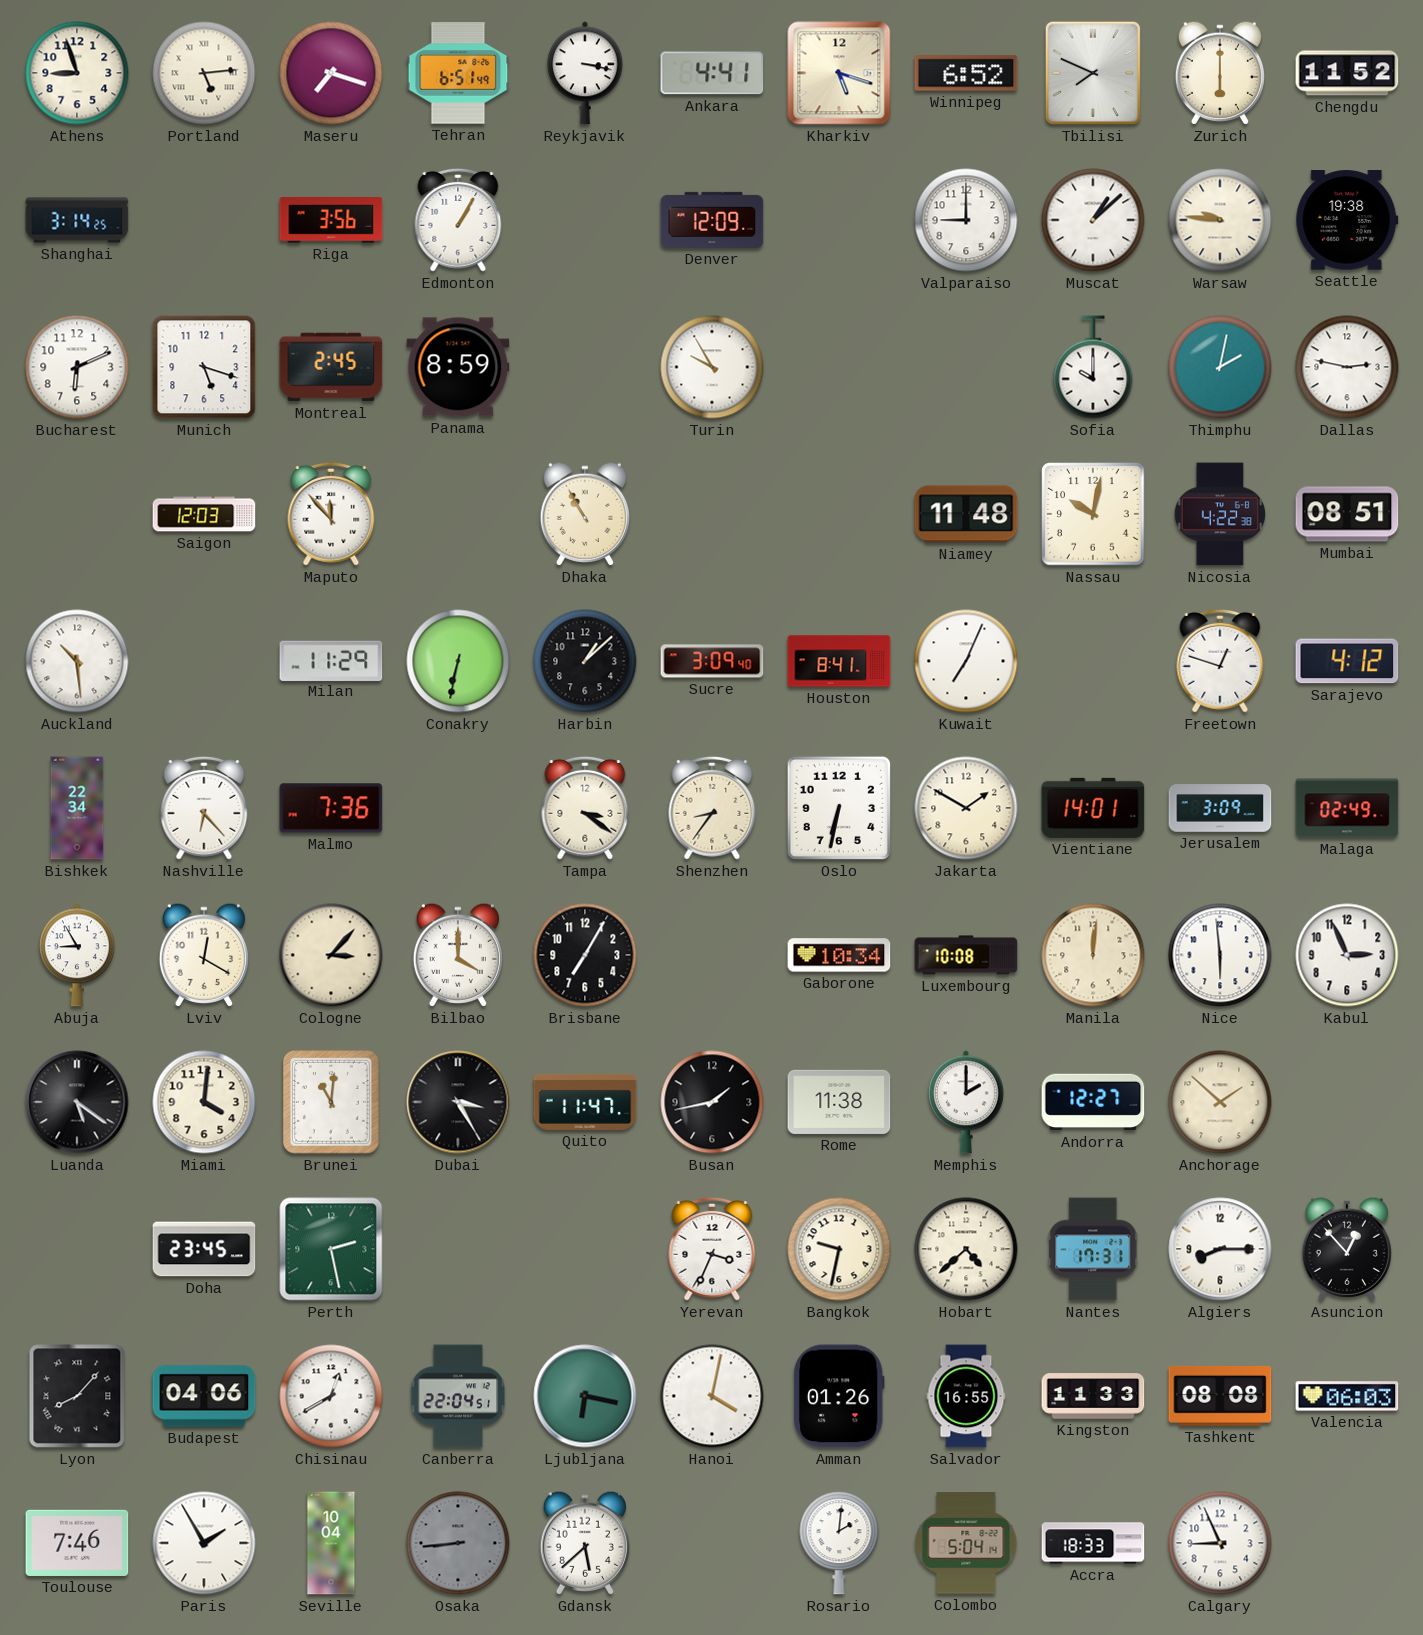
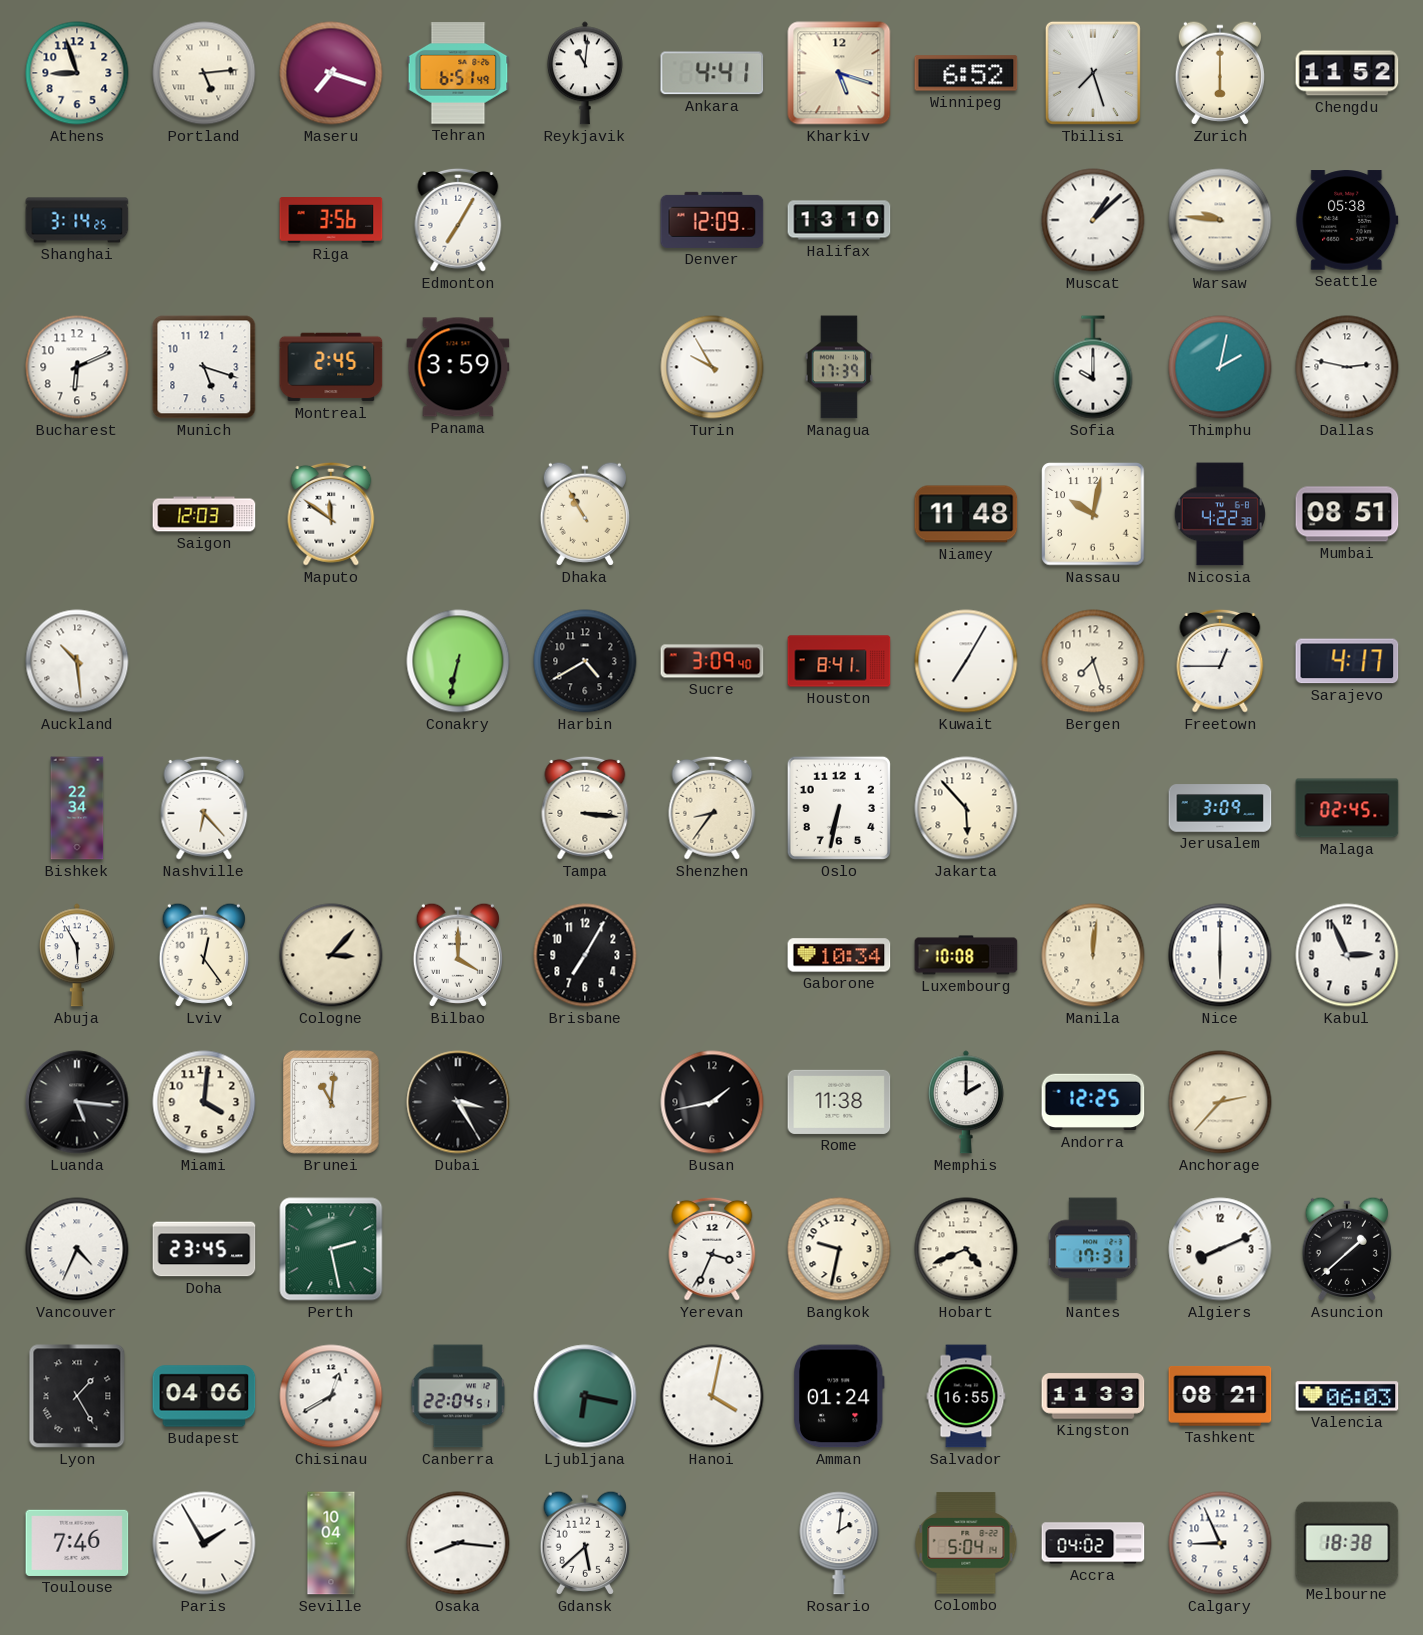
Reykjavik: 3:17 -> 11:01
Tbilisi: 7:49 -> 7:27
Edmonton: 1:05 -> 7:05
Halifax: none -> 13:10
Valparaiso: 9:00 -> none
Seattle: 19:38 -> 05:38
Panama: 8:59 -> 3:59
Managua: none -> 17:39
Maputo: 11:53 -> 11:51
Milan: 11:29 -> none
Harbin: 1:08 -> 4:40
Kuwait: 7:04 -> 7:05
Bergen: none -> 7:27
Freetown: 12:48 -> 12:45
Sarajevo: 4:12 -> 4:17
Malmo: 7:36 -> none
Tampa: 3:21 -> 3:16
Jakarta: 1:50 -> 5:53
Vientiane: 14:01 -> none
Malaga: 02:49 -> 02:45
Abuja: 8:55 -> 5:55
Lviv: 12:20 -> 12:24
Nice: 5:59 -> 6:00
Luanda: 5:21 -> 5:16
Quito: 11:47 -> none
Andorra: 12:27 -> 12:25
Anchorage: 1:52 -> 2:37
Vancouver: none -> 4:34
Hobart: 4:38 -> 4:41
Algiers: 8:15 -> 8:11
Asuncion: 12:53 -> 1:38
Lyon: 8:07 -> 1:25
Amman: 01:26 -> 01:24
Tashkent: 08:08 -> 08:21
Osaka: 8:44 -> 8:16
Osaka dial: grey -> white
Accra: 18:33 -> 04:02
Melbourne: none -> 18:38
